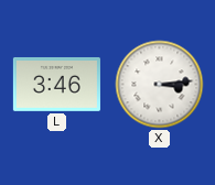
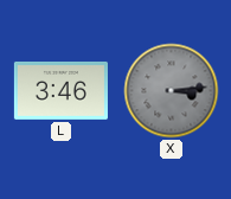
X dial: white -> grey
